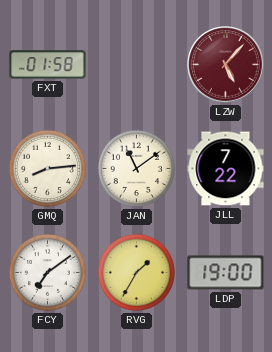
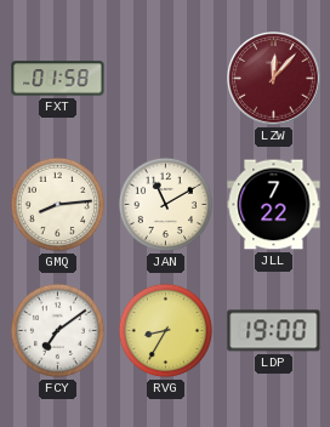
LZW: 5:07 -> 12:07
JAN: 11:09 -> 11:10
RVG: 1:35 -> 8:35
